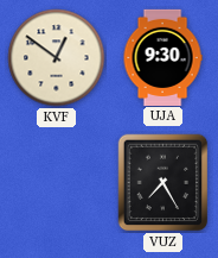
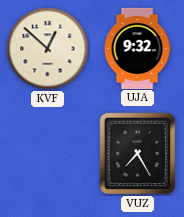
KVF: 12:51 -> 12:52
UJA: 9:30 -> 9:32
